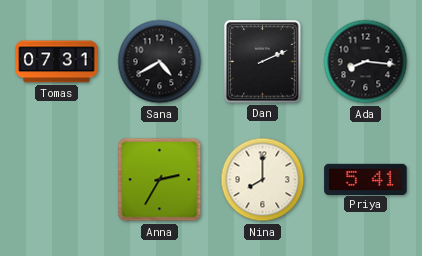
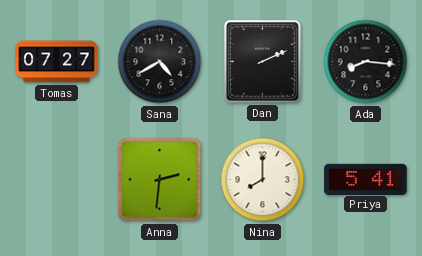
Tomas: 07:31 -> 07:27
Anna: 2:35 -> 2:31
